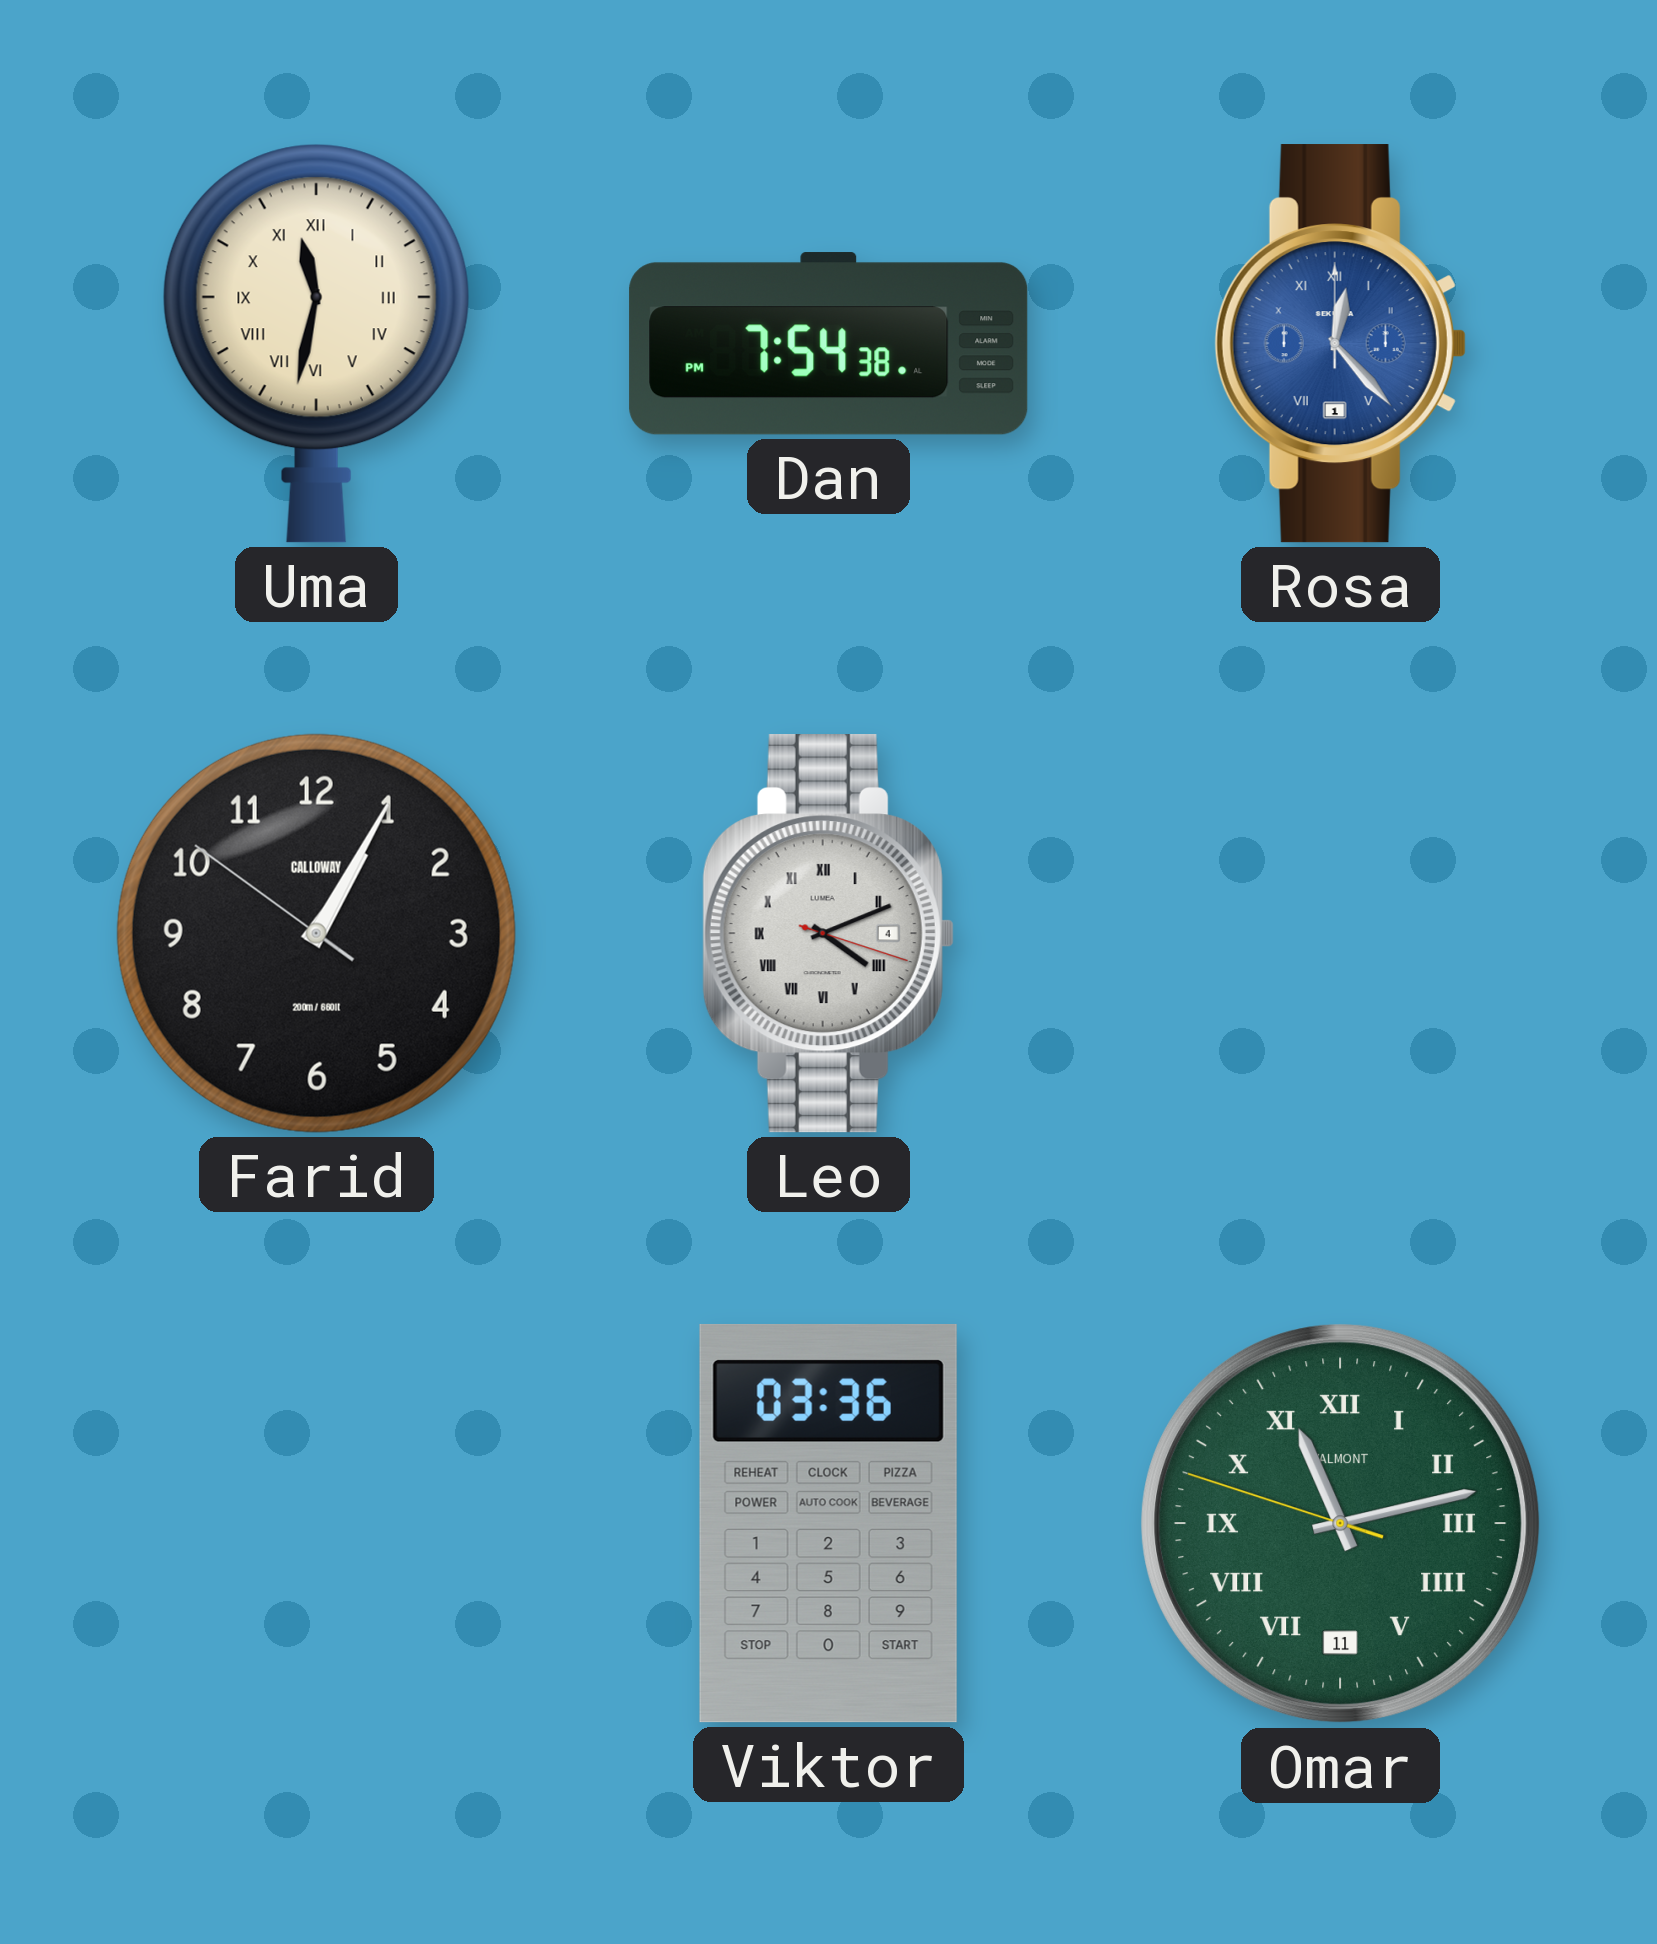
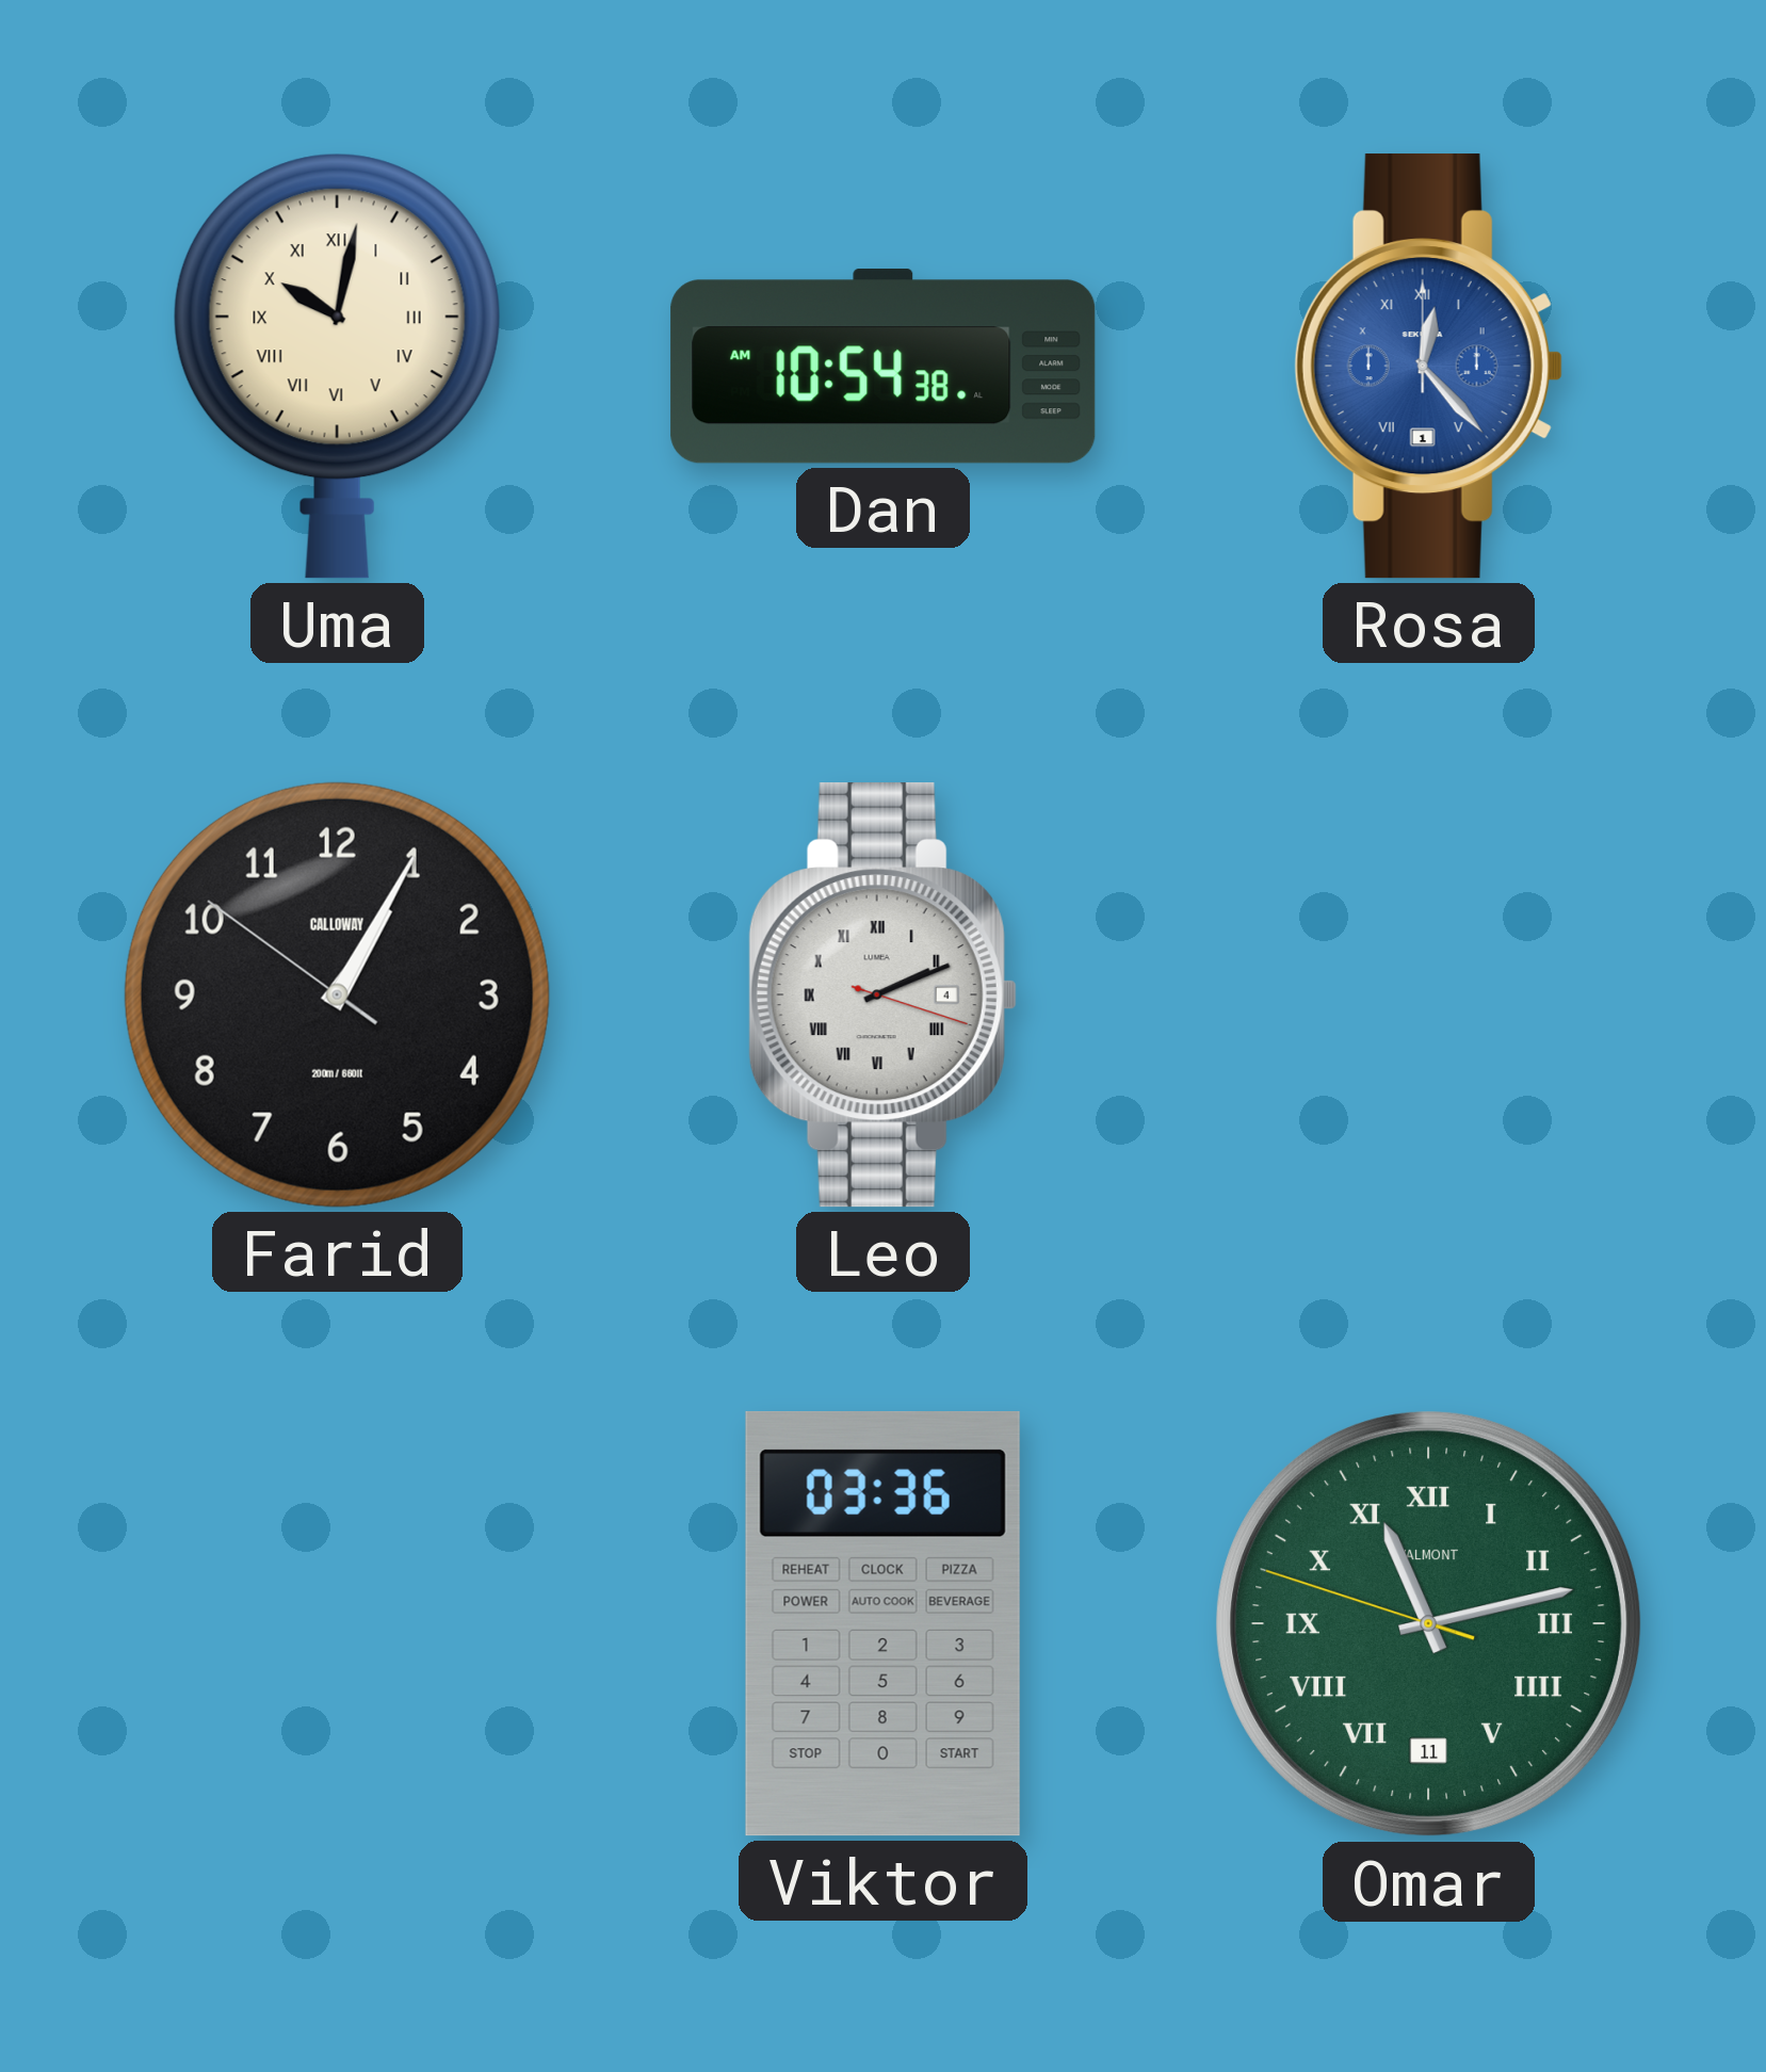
Uma: 11:32 -> 10:02
Dan: 7:54 -> 10:54
Leo: 4:11 -> 2:11
